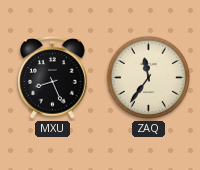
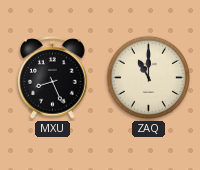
ZAQ: 11:36 -> 11:00
